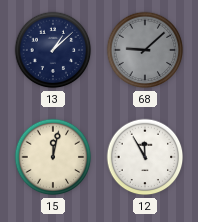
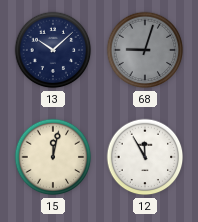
13: 1:08 -> 10:08
68: 9:08 -> 9:03
